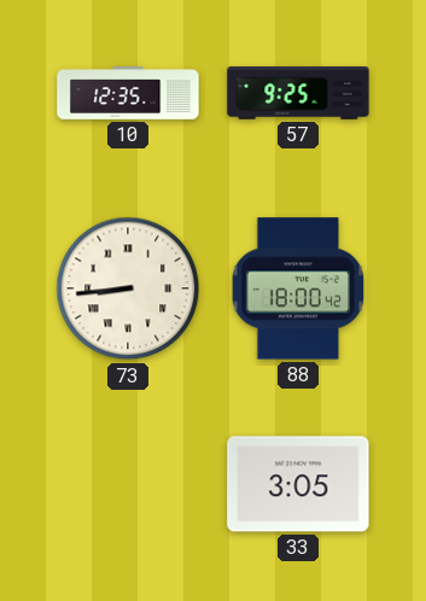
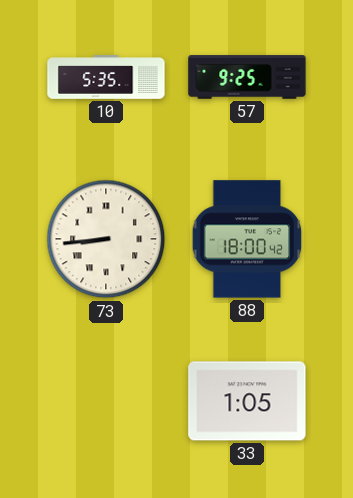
10: 12:35 -> 5:35
33: 3:05 -> 1:05
